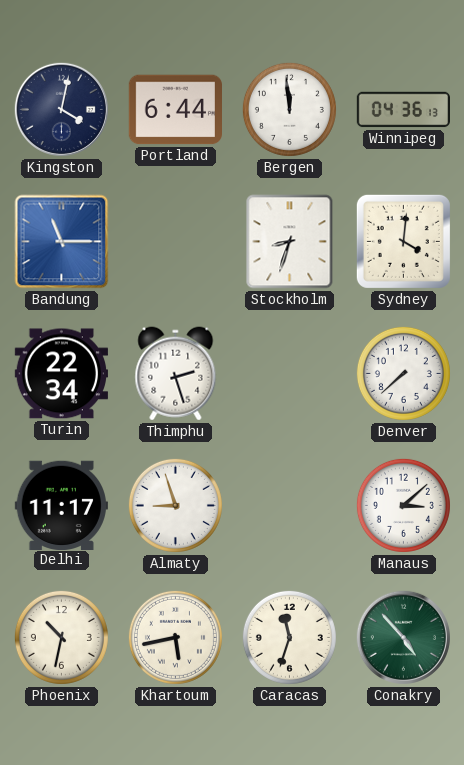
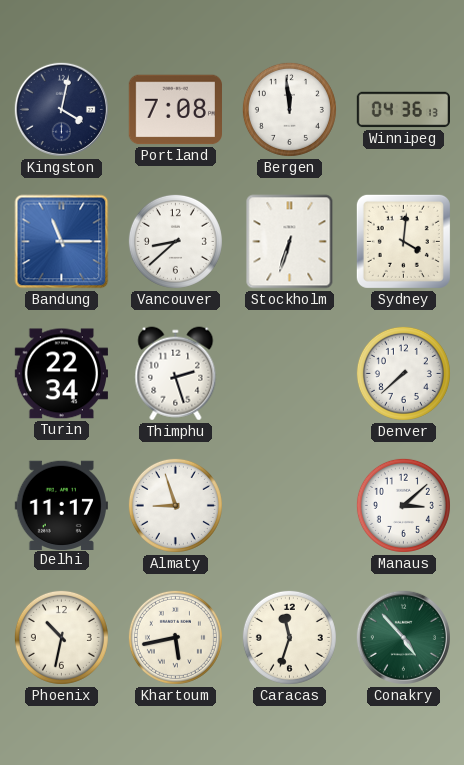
Portland: 6:44 -> 7:08
Vancouver: none -> 8:38
Stockholm: 8:33 -> 6:33
